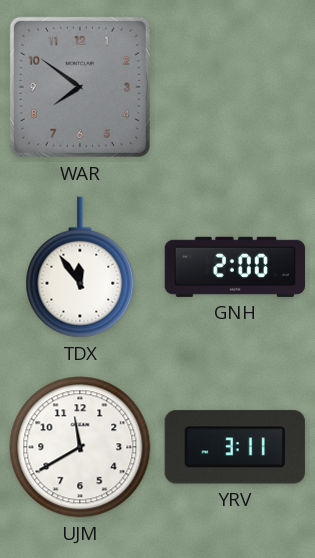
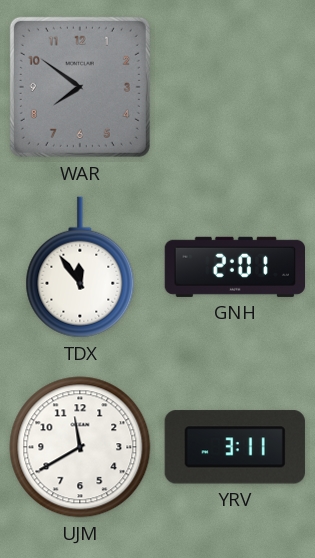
GNH: 2:00 -> 2:01
